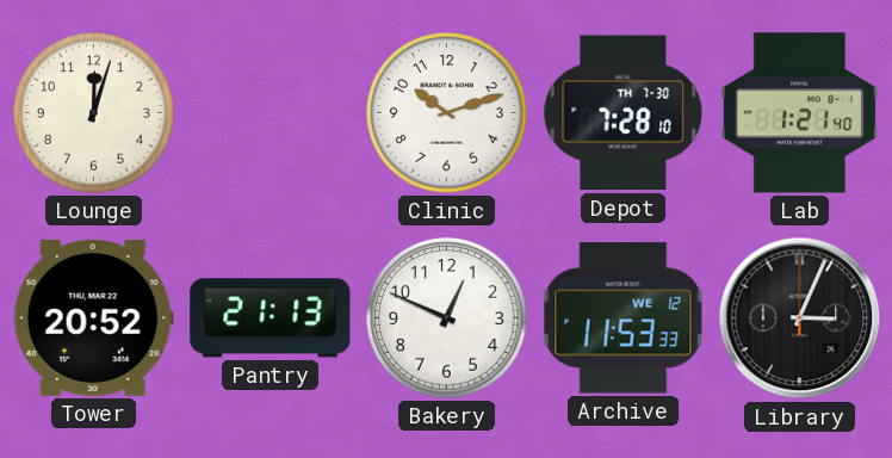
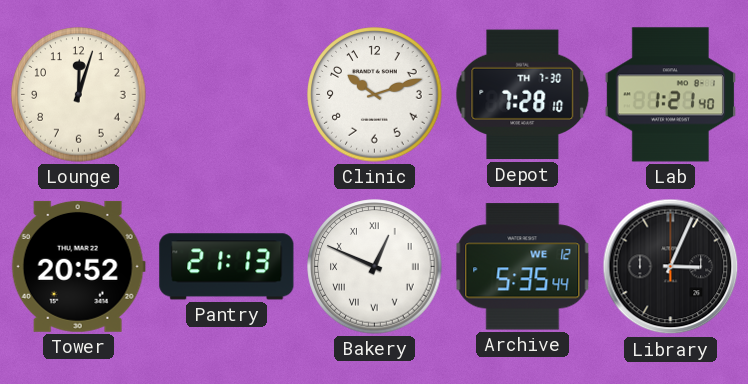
Bakery numerals: Arabic -> Roman
Archive: 11:53 -> 5:35
